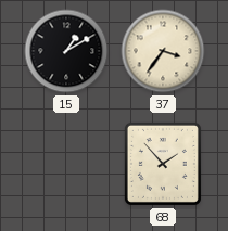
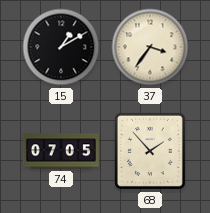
74: none -> 07:05
